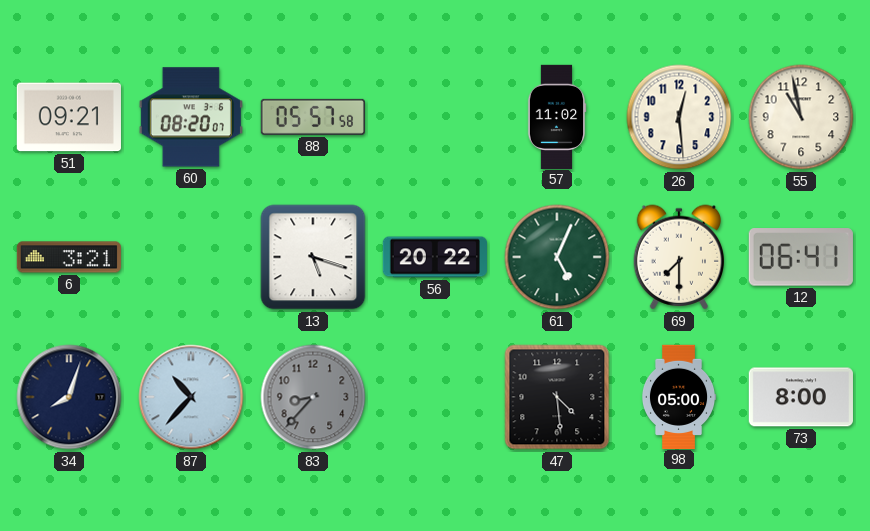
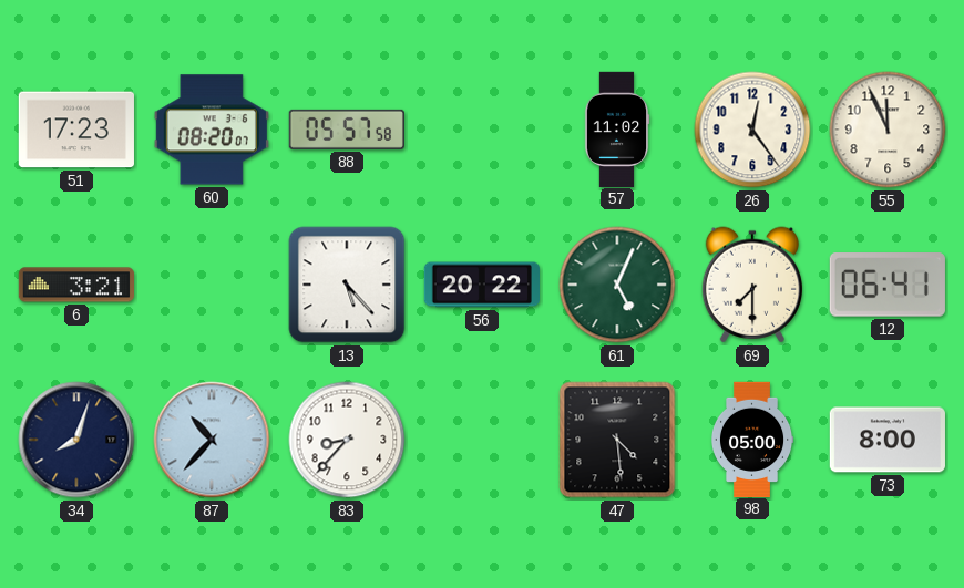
51: 09:21 -> 17:23
26: 12:29 -> 12:24
55: 10:58 -> 11:56
13: 5:18 -> 5:23
83 dial: grey -> white
